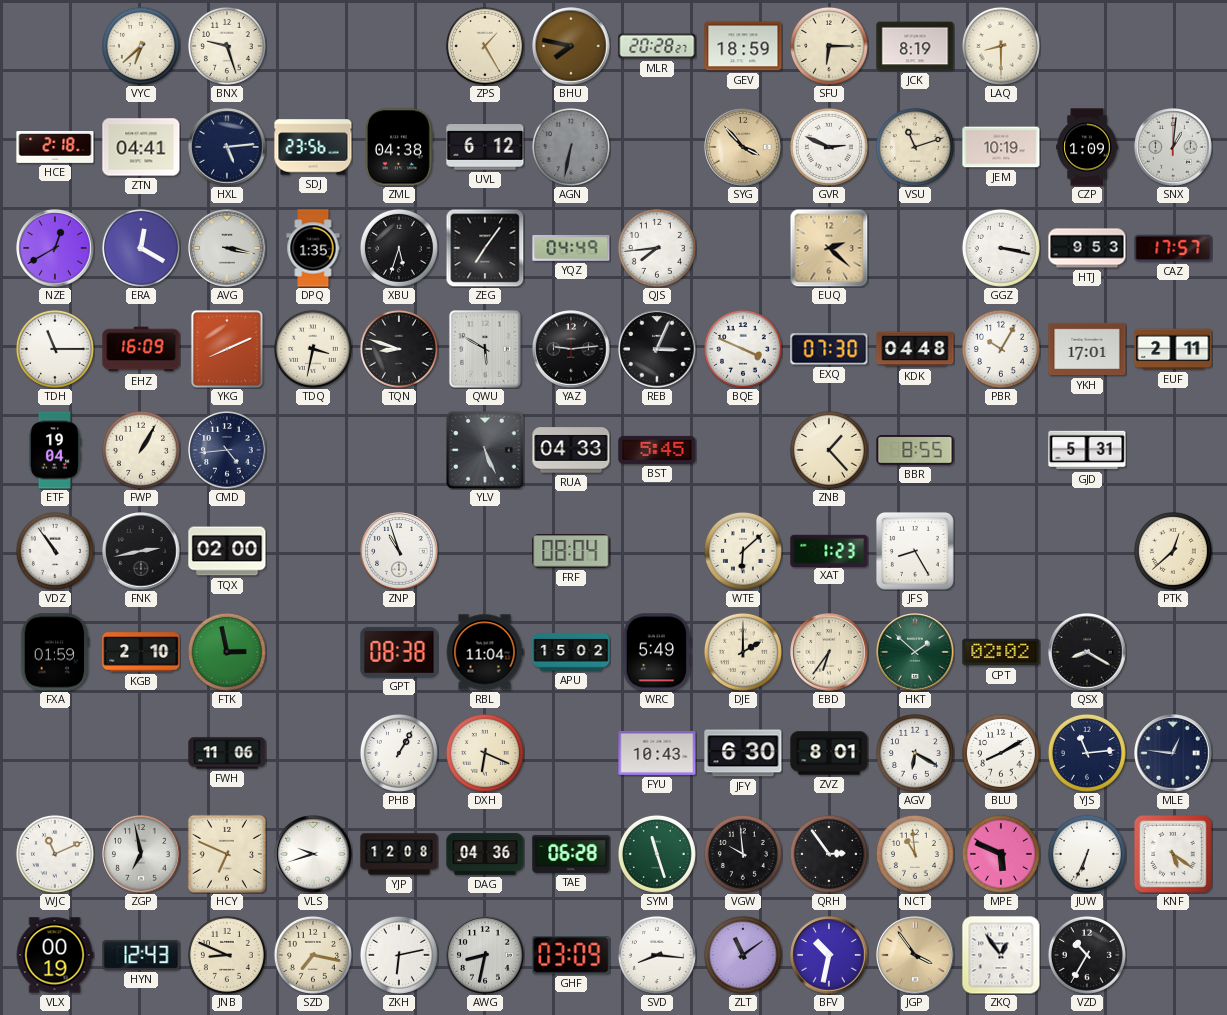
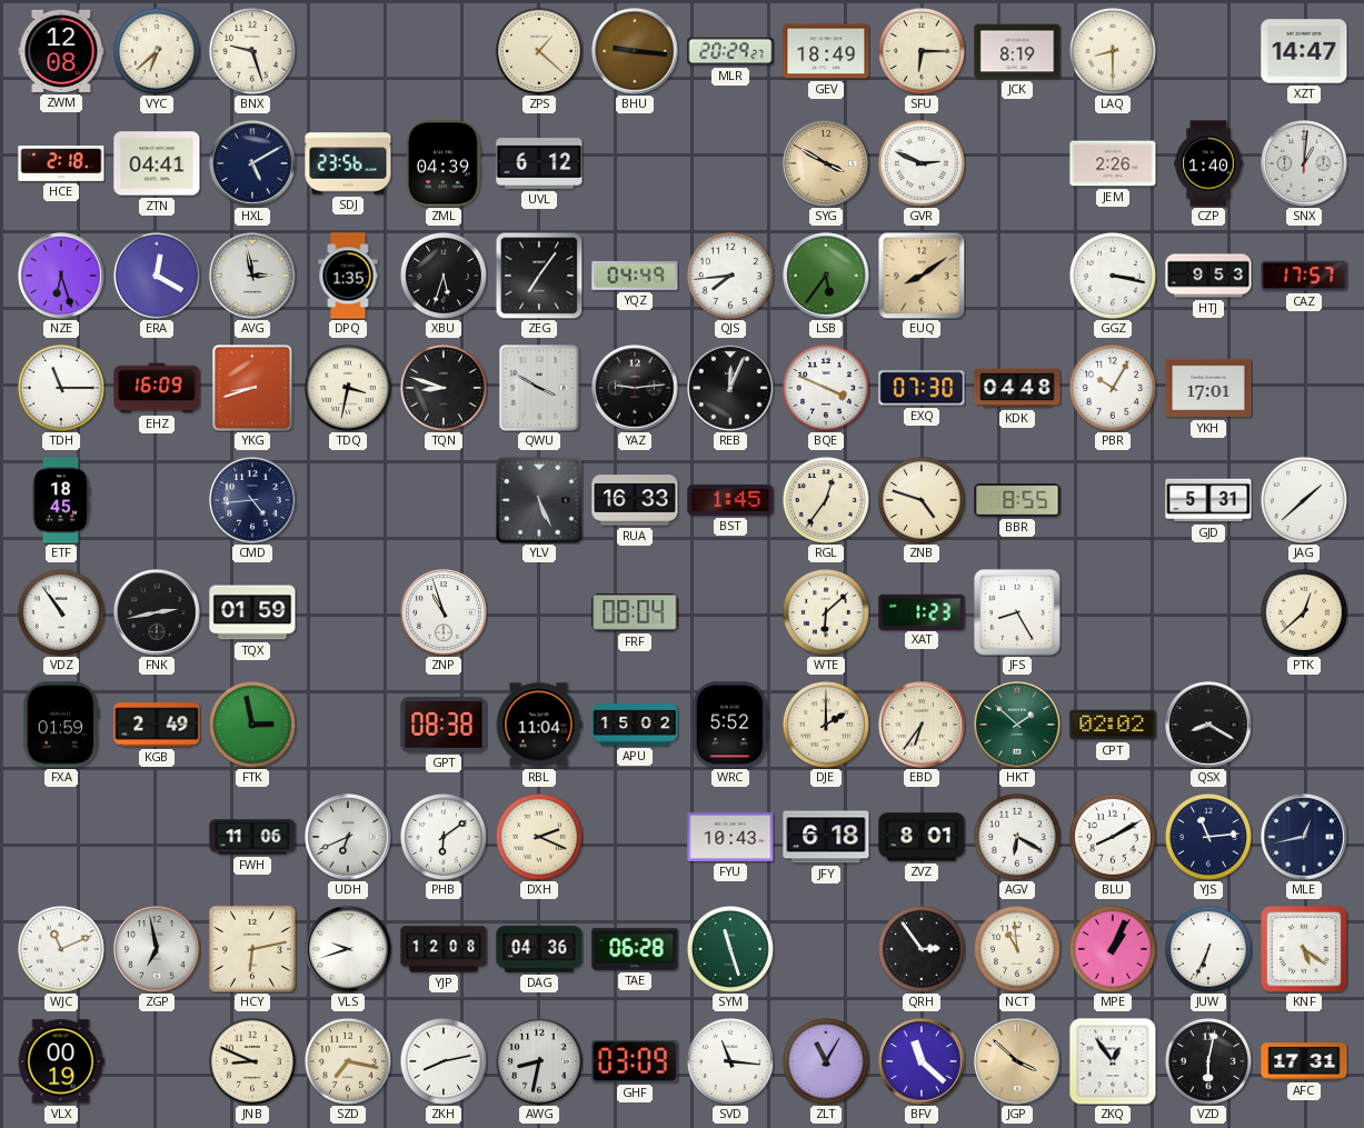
ZWM: none -> 12:08
ZPS: 1:25 -> 1:22
BHU: 7:47 -> 9:16
MLR: 20:28 -> 20:29
GEV: 18:59 -> 18:49
XZT: none -> 14:47
HXL: 5:14 -> 5:10
ZML: 04:38 -> 04:39
AGN: 6:32 -> none
SYG: 3:53 -> 3:50
VSU: 11:12 -> none
JEM: 10:19 -> 2:26
CZP: 1:09 -> 1:40
NZE: 12:40 -> 6:27
AVG: 3:17 -> 2:58
LSB: none -> 5:36
EUQ: 2:22 -> 8:09
YKG: 8:11 -> 8:42
QWU: 5:50 -> 3:50
REB: 3:04 -> 12:04
EUF: 2:11 -> none
ETF: 19:04 -> 18:45
FWP: 1:05 -> none
RUA: 04:33 -> 16:33
BST: 5:45 -> 1:45
RGL: none -> 12:36
ZNB: 1:23 -> 4:48
JAG: none -> 1:38
TQX: 02:00 -> 01:59
KGB: 2:10 -> 2:49
WRC: 5:49 -> 5:52
UDH: none -> 6:41
PHB: 1:05 -> 6:09
DXH: 6:19 -> 2:19
JFY: 6:30 -> 6:18
MLE: 12:46 -> 12:43
HCY: 6:49 -> 6:13
VGW: 9:59 -> none
MPE: 5:49 -> 1:04
HYN: 12:43 -> none
ZKH: 6:13 -> 8:13
SVD: 8:16 -> 11:16
ZLT: 11:09 -> 11:05
BFV: 10:32 -> 11:22
JGP: 3:54 -> 3:52
VZD: 10:35 -> 6:02
AFC: none -> 17:31
